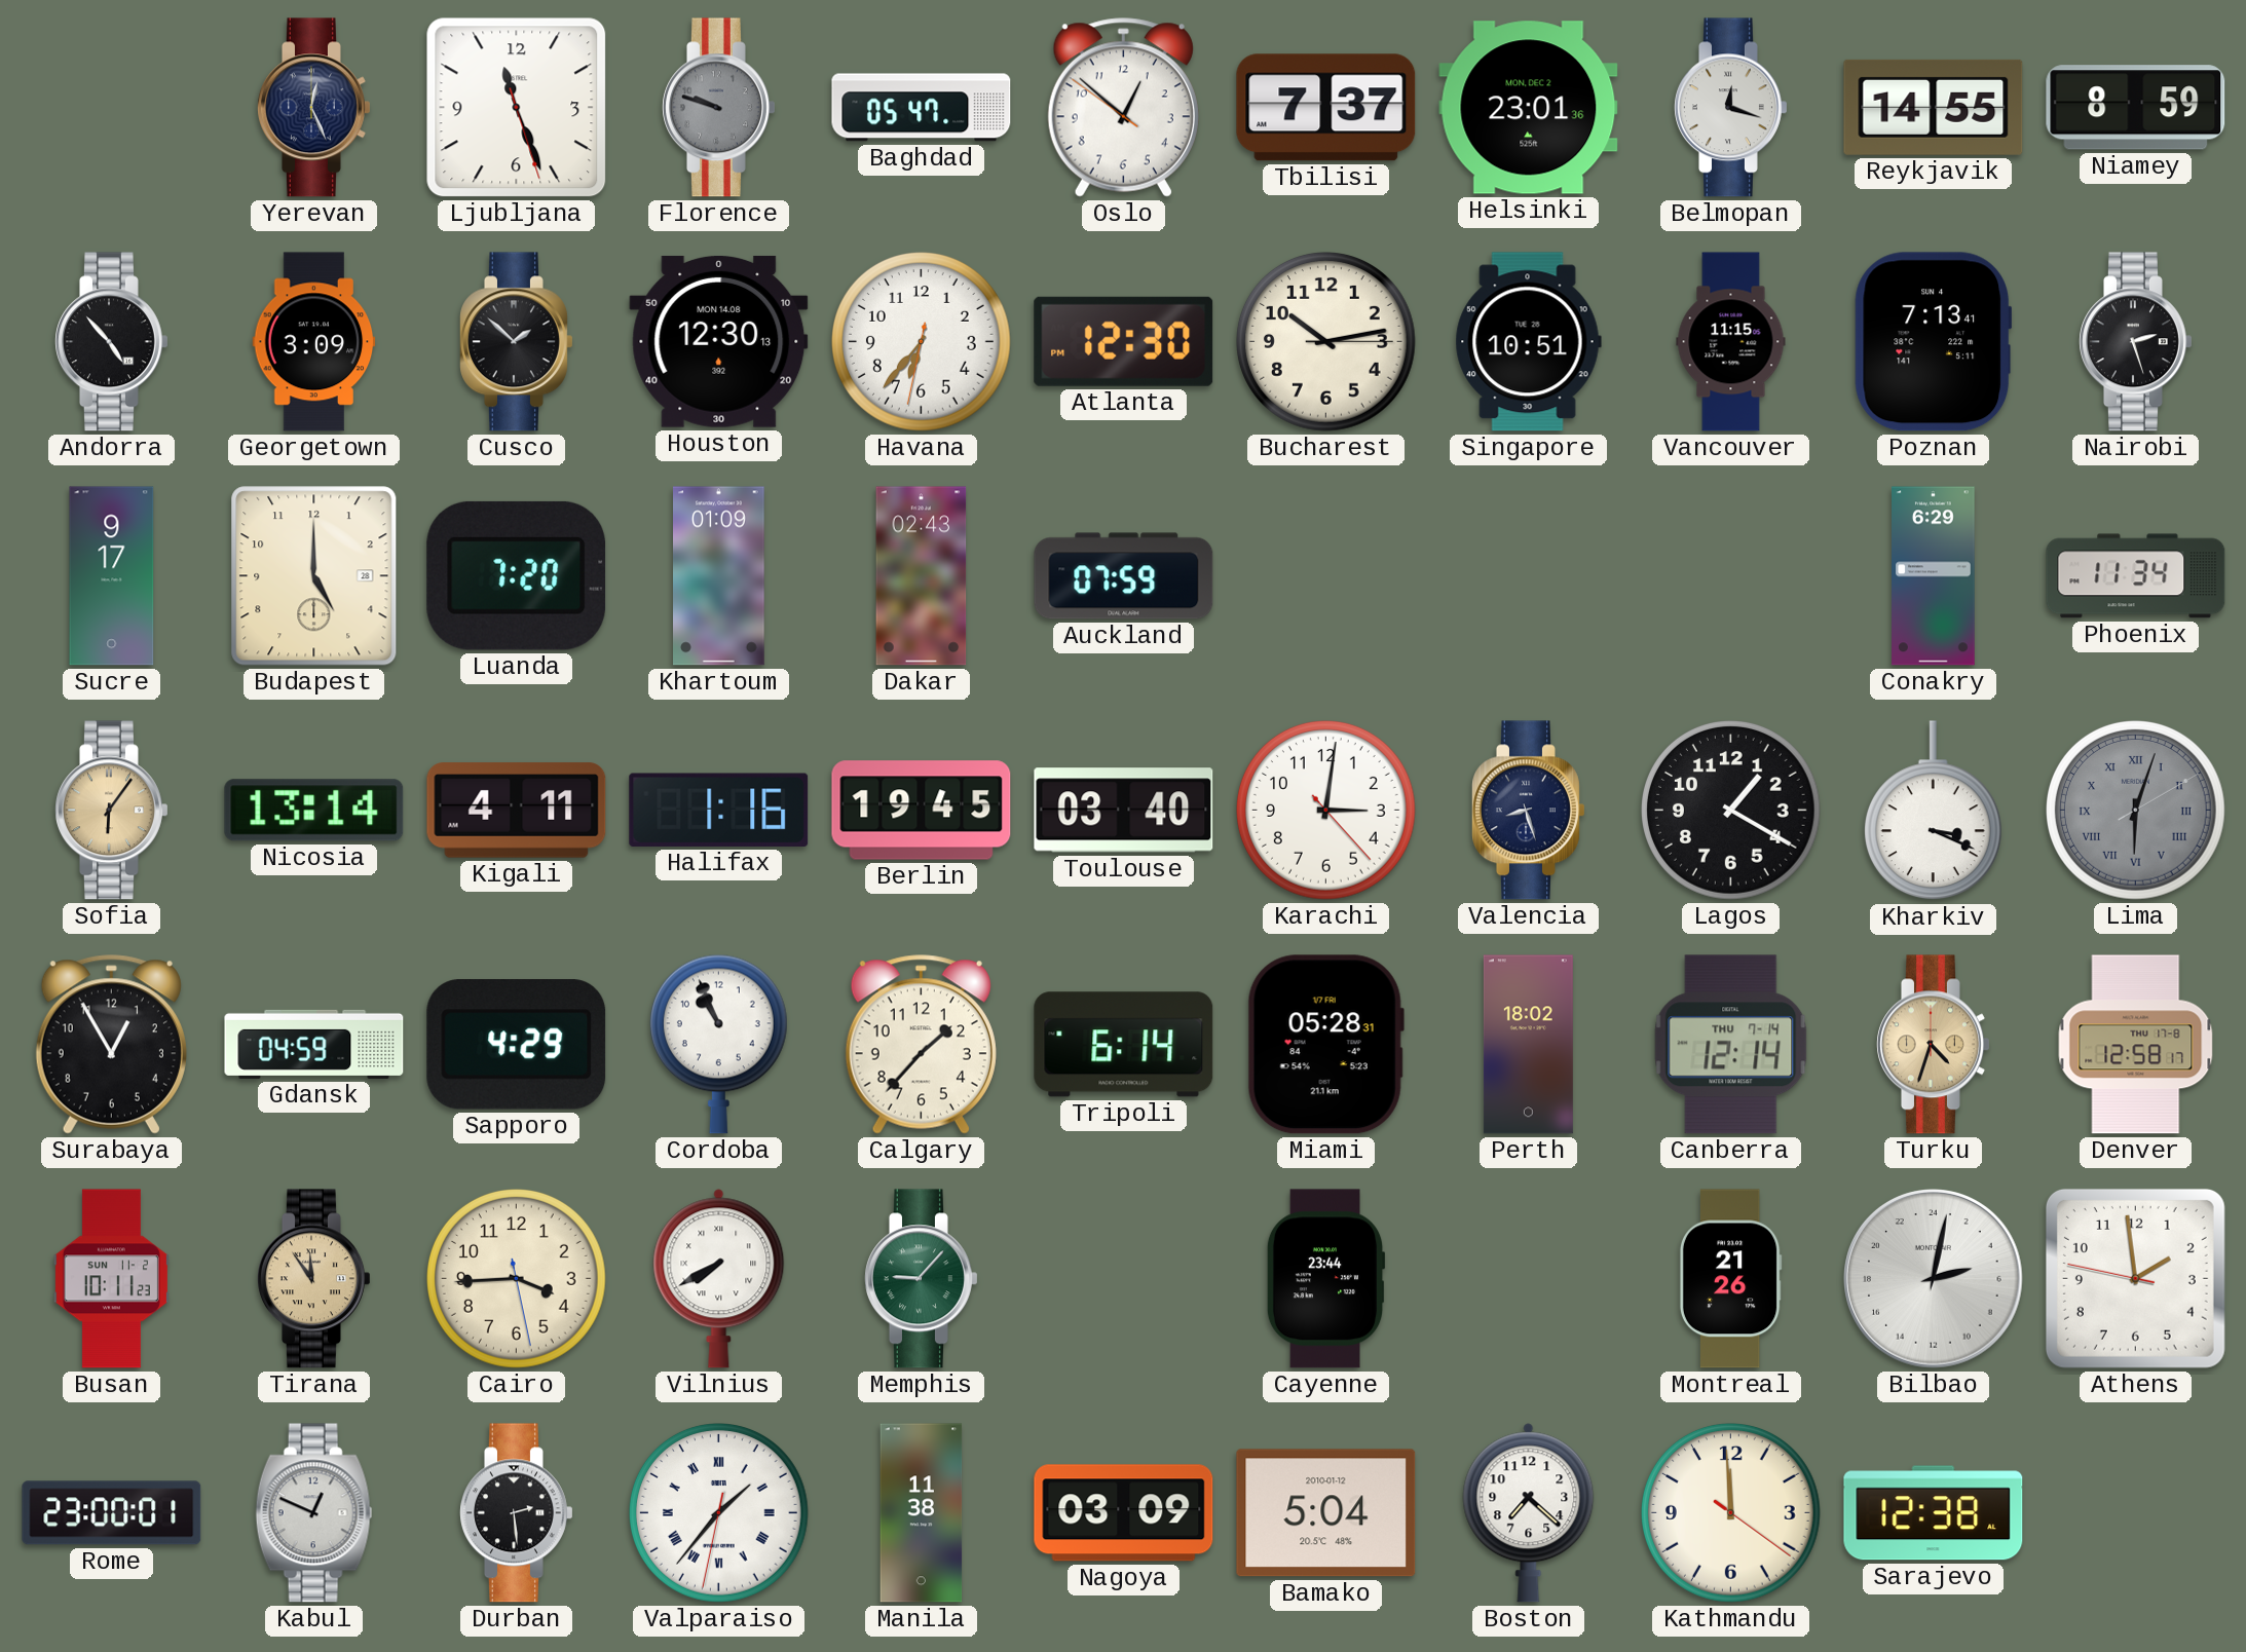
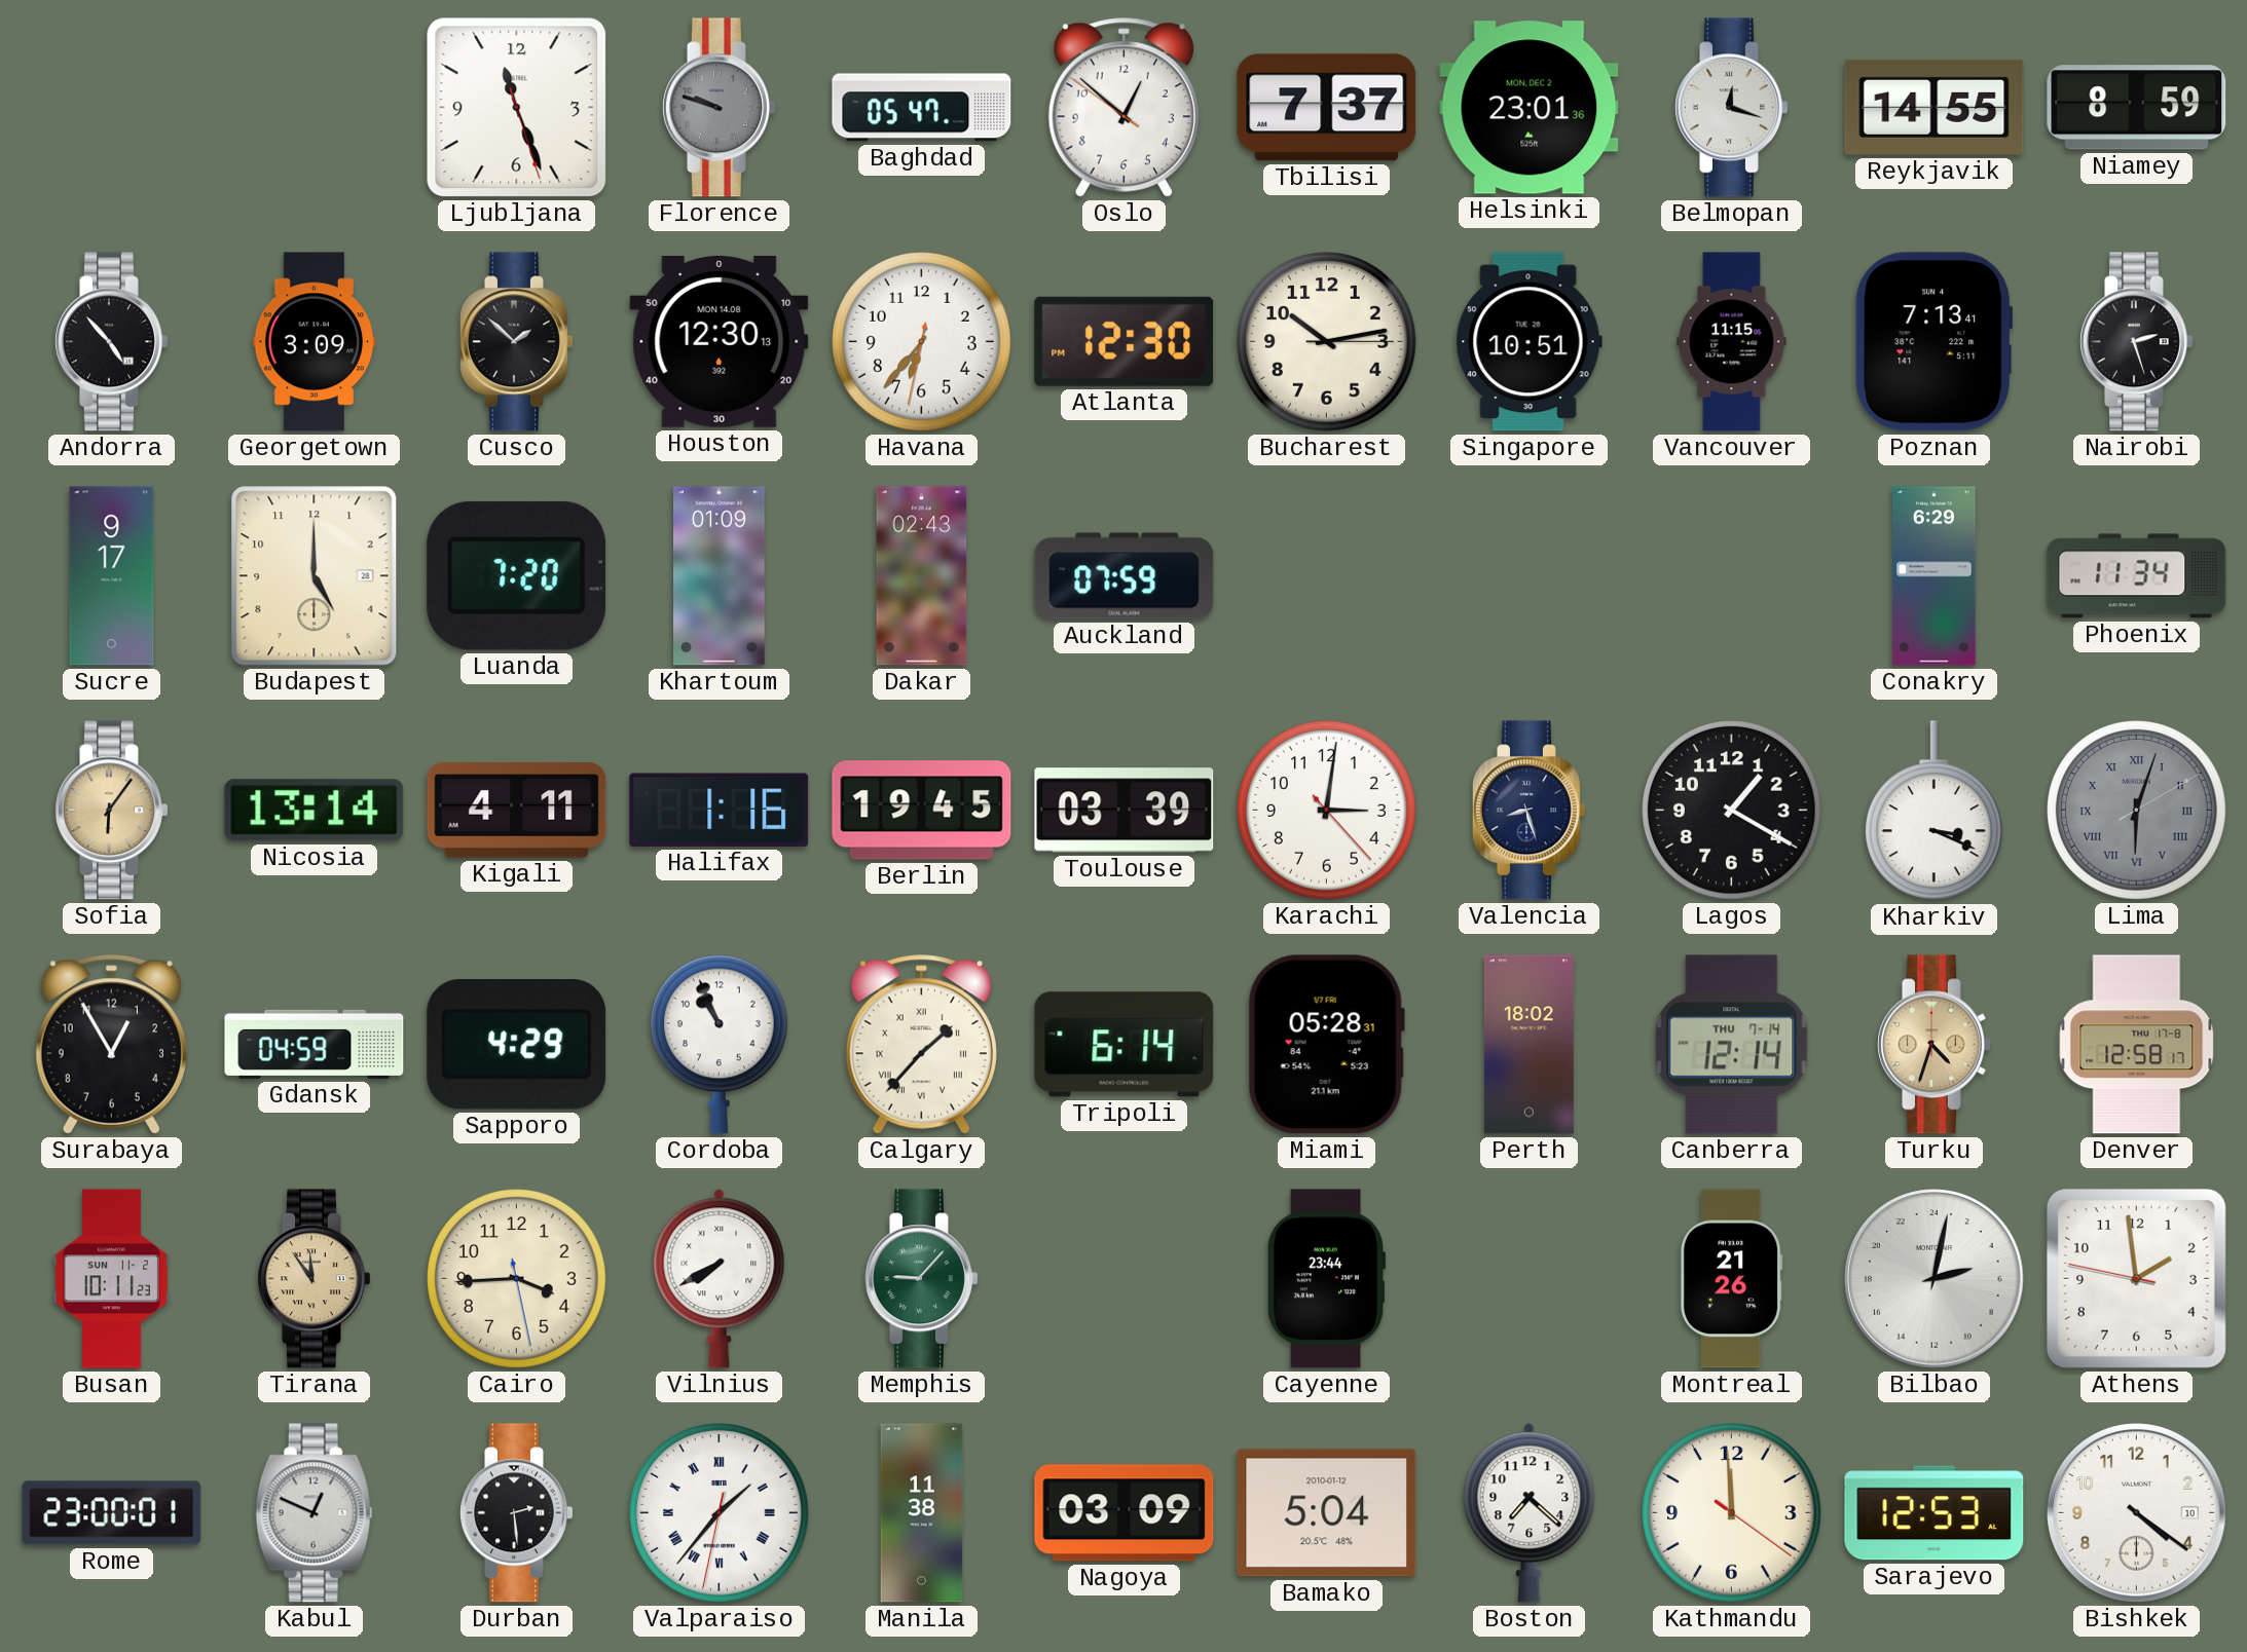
Yerevan: 12:26 -> none
Toulouse: 03:40 -> 03:39
Calgary numerals: Arabic -> Roman
Sarajevo: 12:38 -> 12:53
Bishkek: none -> 4:21
